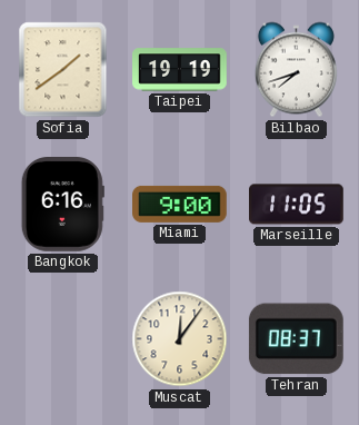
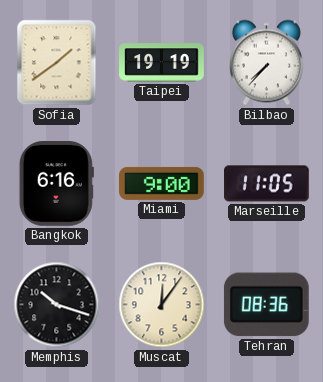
Bilbao: 7:42 -> 7:37
Memphis: none -> 10:18
Tehran: 08:37 -> 08:36
